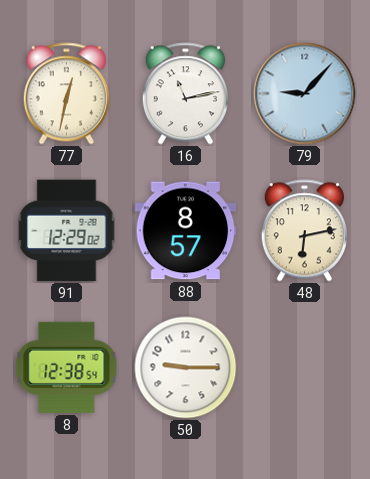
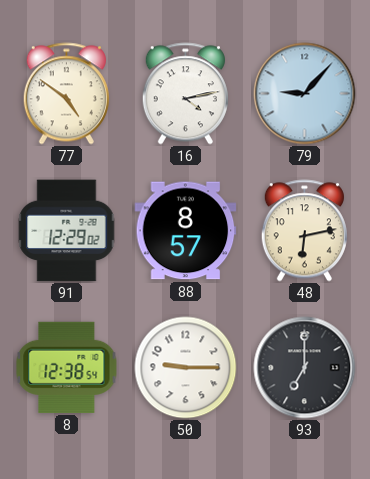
77: 12:32 -> 4:51
16: 11:13 -> 4:13
93: none -> 7:00
